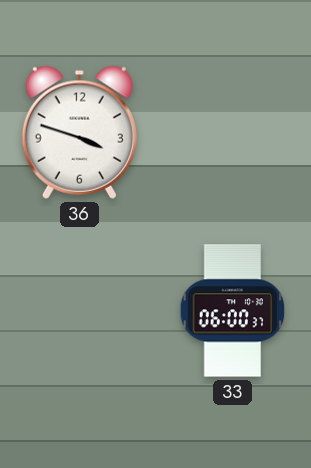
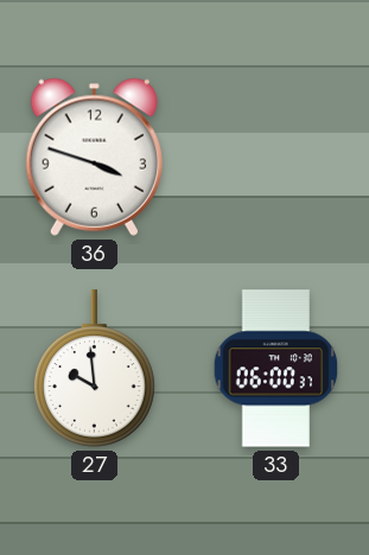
27: none -> 9:59
